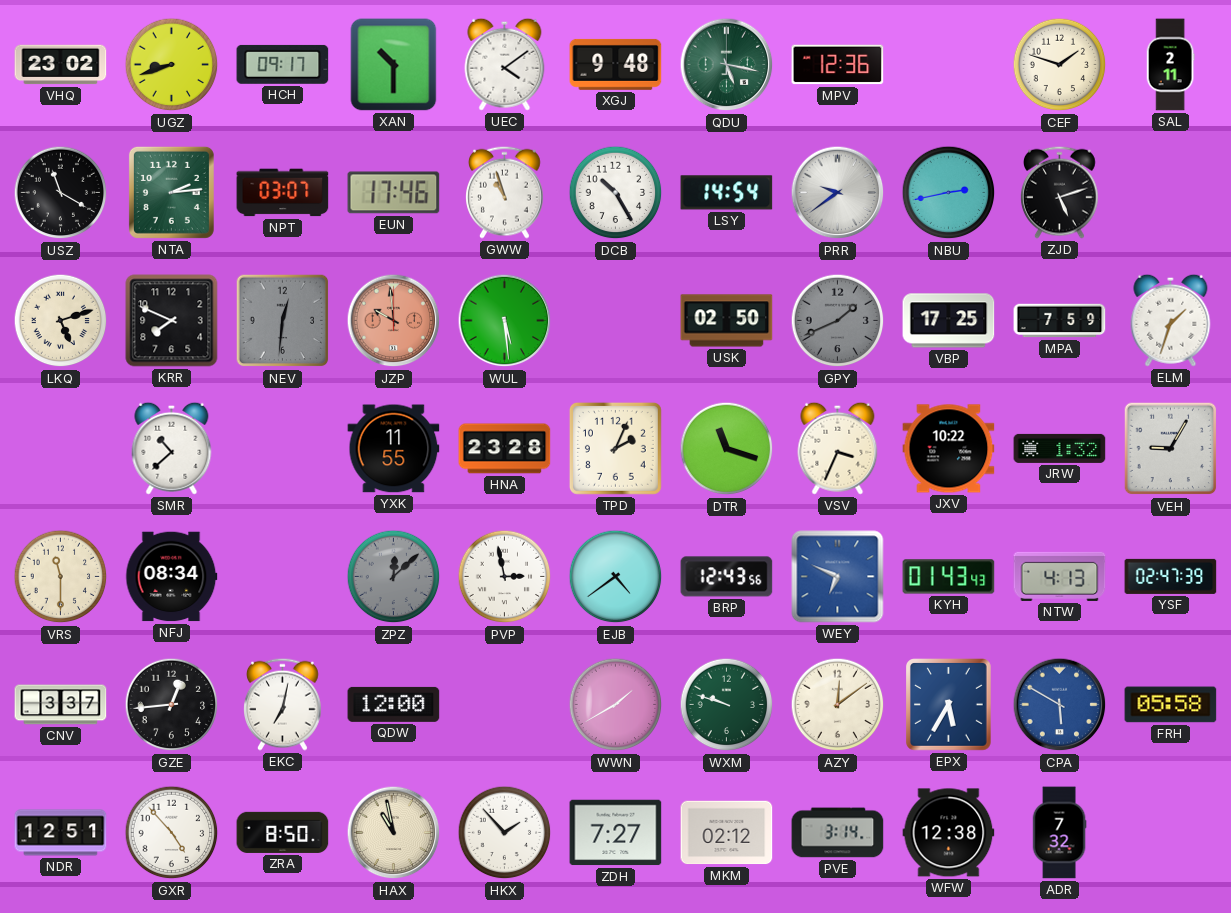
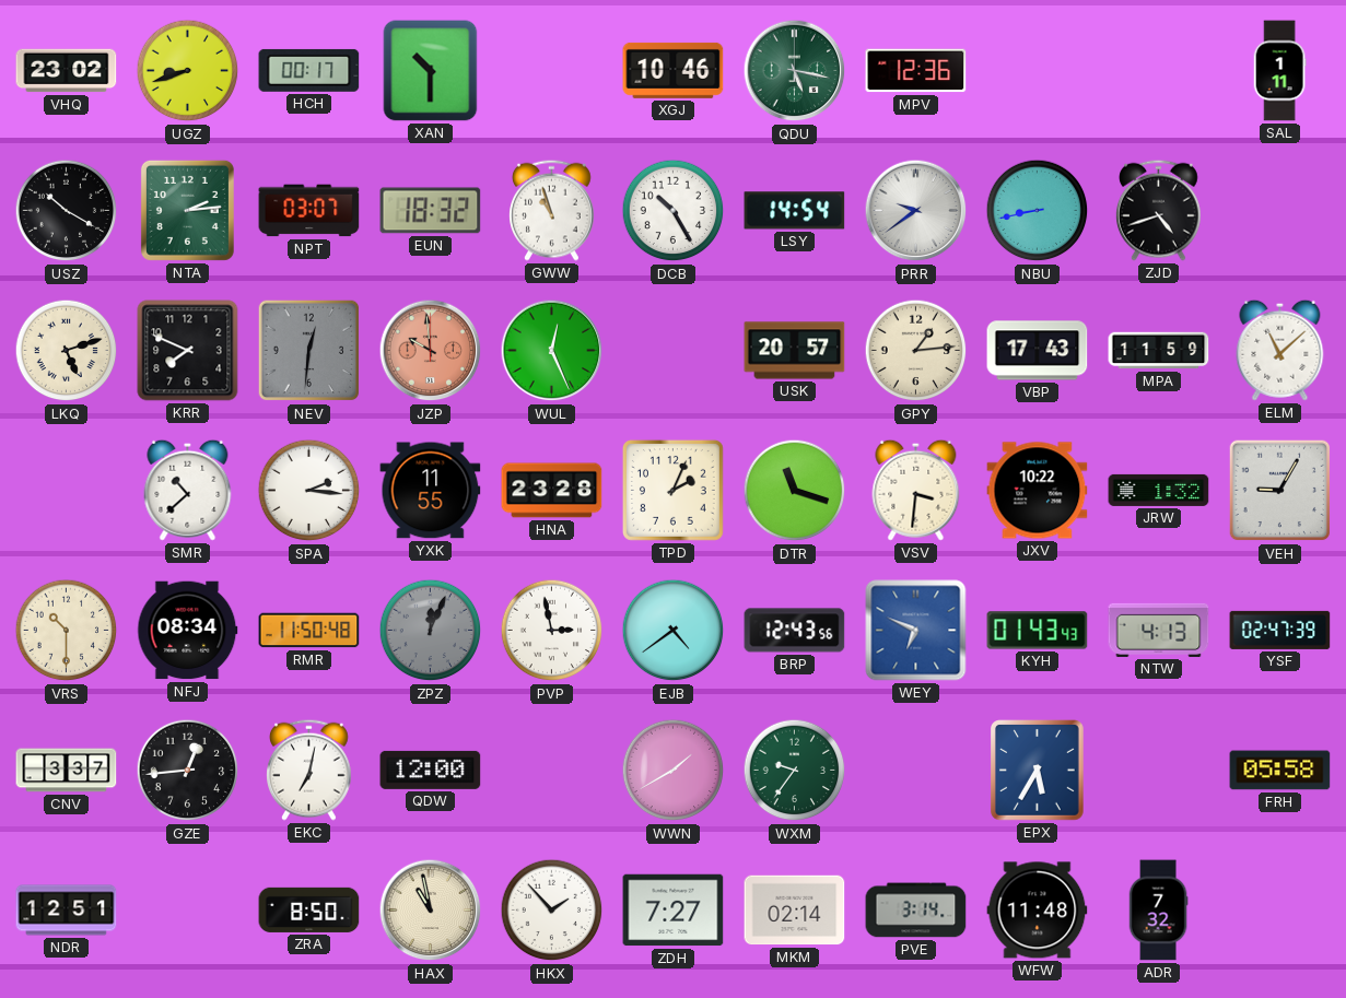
HCH: 09:17 -> 00:17
UEC: 4:09 -> none
XGJ: 9:48 -> 10:46
CEF: 1:48 -> none
SAL: 2:11 -> 1:11
USZ: 11:20 -> 10:20
EUN: 17:46 -> 18:32
NBU: 2:43 -> 8:43
ZJD: 5:12 -> 4:42
WUL: 5:29 -> 12:26
USK: 02:50 -> 20:57
GPY: 1:41 -> 1:14
GPY dial: grey -> cream
VBP: 17:25 -> 17:43
MPA: 7:59 -> 11:59
ELM: 1:33 -> 11:08
SPA: none -> 2:16
VSV: 3:34 -> 3:31
VRS: 11:30 -> 10:30
RMR: none -> 11:50
ZPZ: 12:08 -> 12:04
WXM: 9:48 -> 9:36
AZY: 12:09 -> none
CPA: 5:50 -> none
GXR: 4:53 -> none
MKM: 02:12 -> 02:14
WFW: 12:38 -> 11:48
